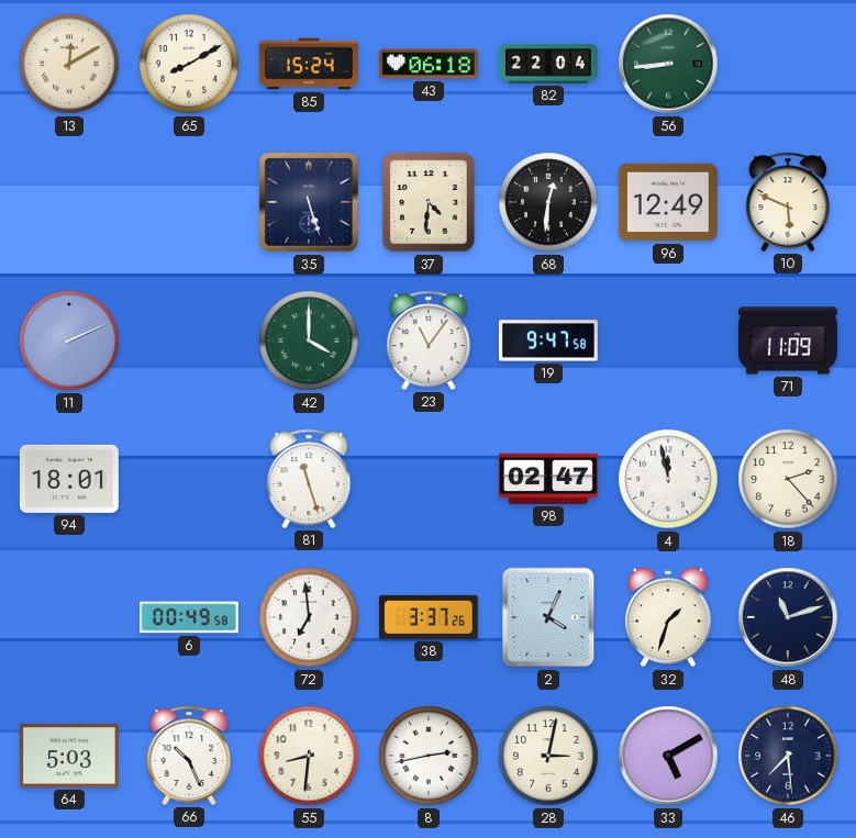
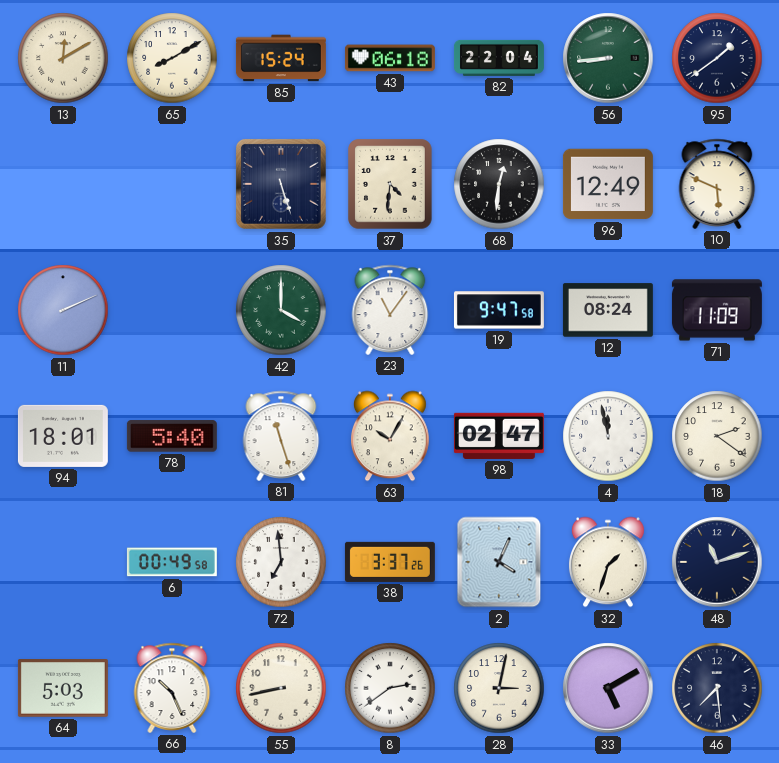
95: none -> 1:39
12: none -> 08:24
78: none -> 5:40
63: none -> 10:05
18: 2:23 -> 2:21
55: 8:31 -> 8:43
8: 2:43 -> 2:39
